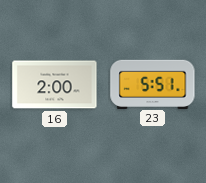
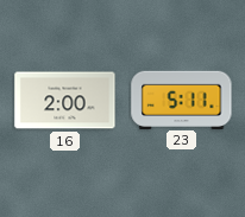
23: 5:51 -> 5:11
